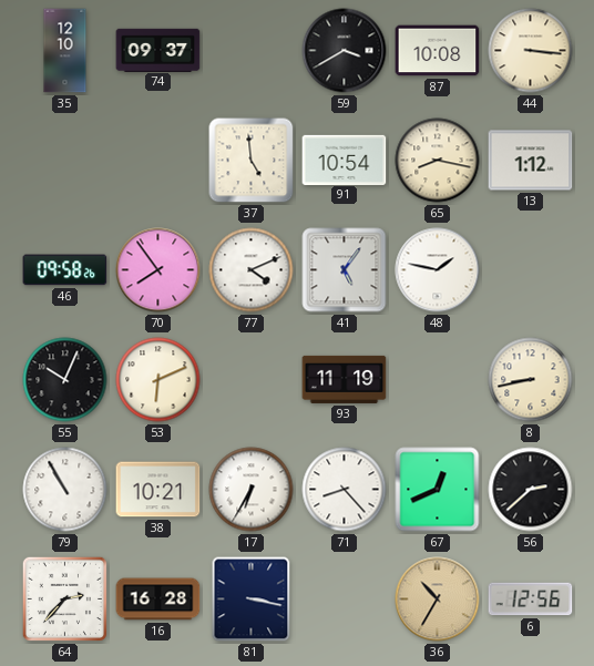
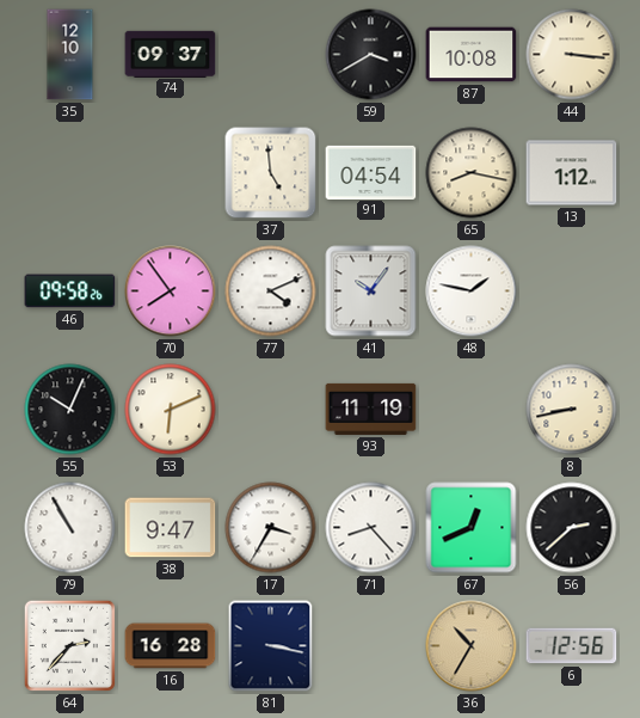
91: 10:54 -> 04:54
41: 5:06 -> 10:06
38: 10:21 -> 9:47
17: 6:35 -> 3:35
